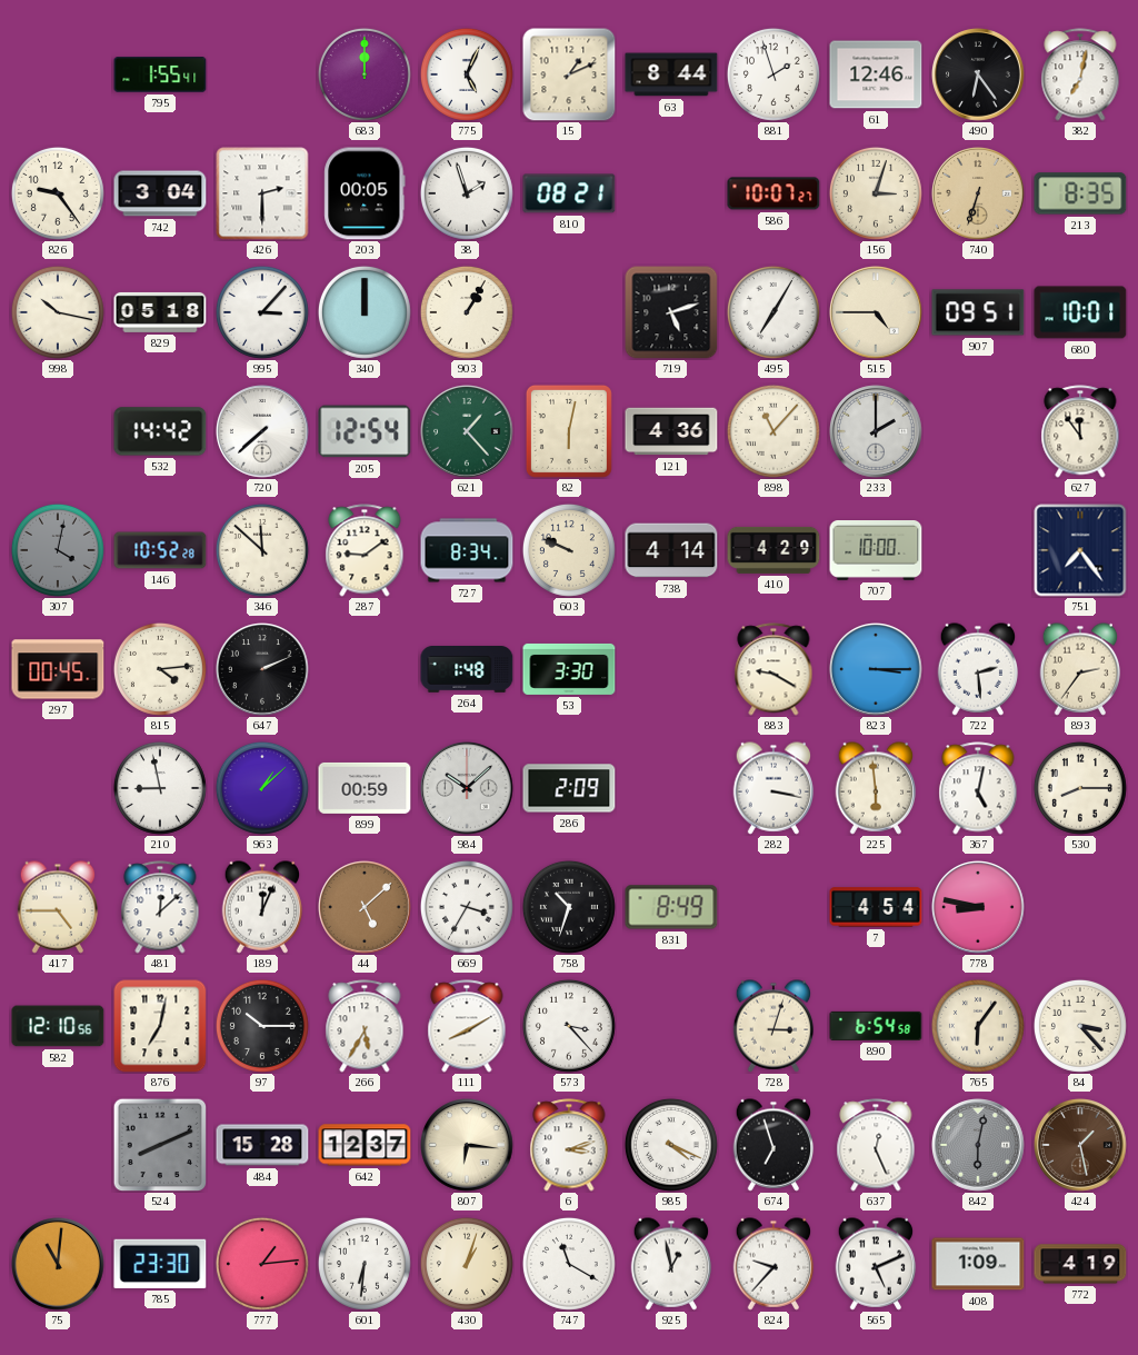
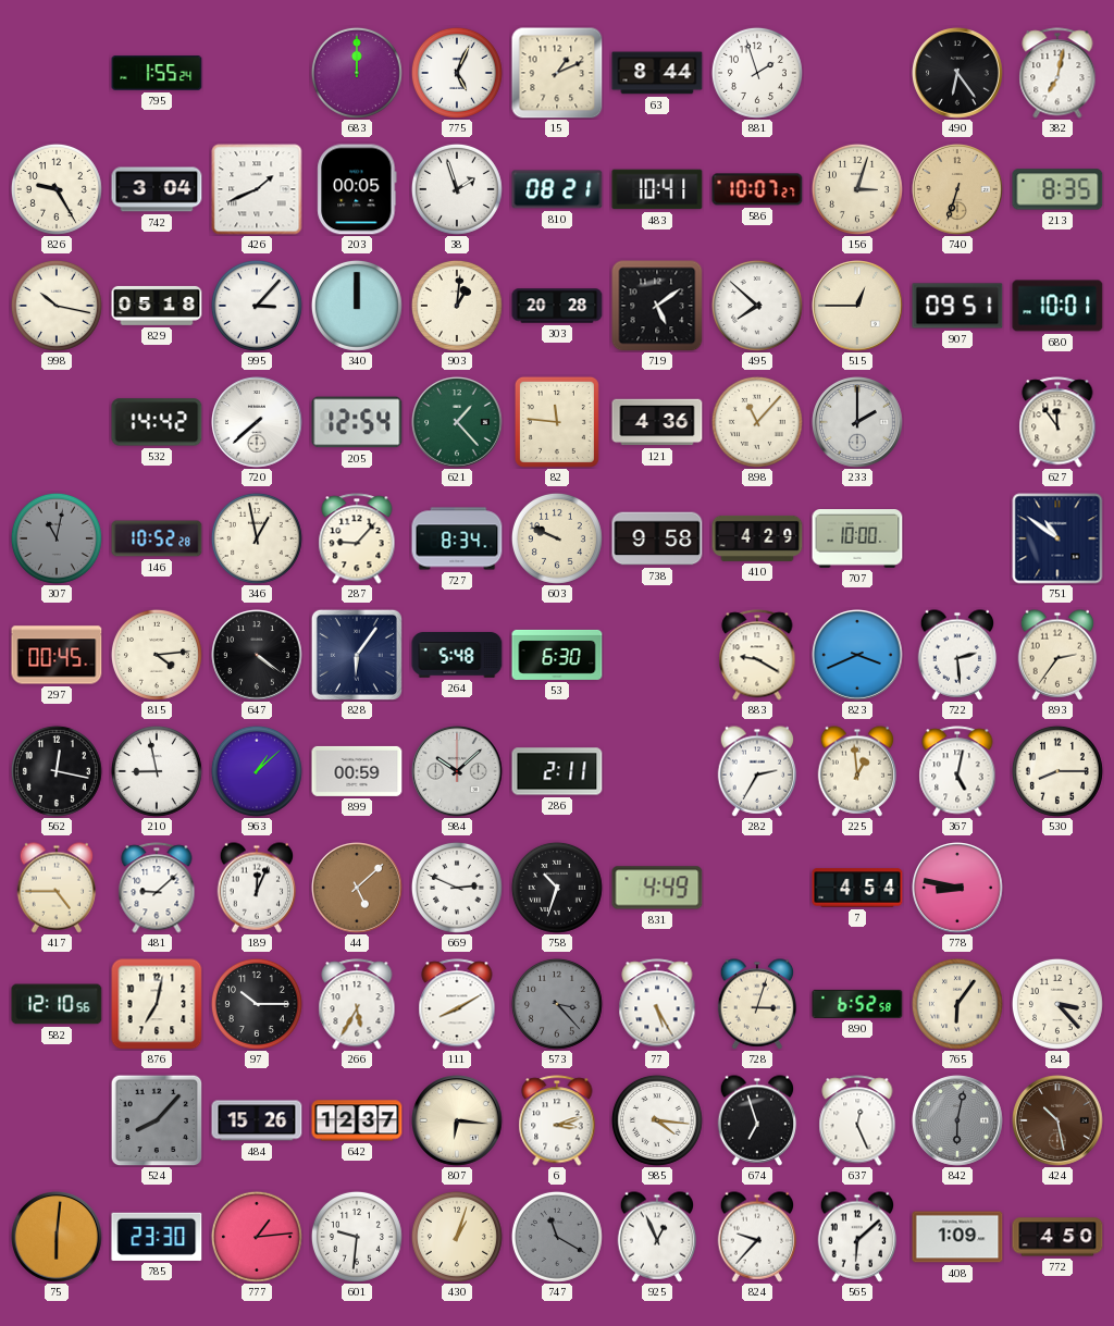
795: 1:55:41 -> 1:55:24
61: 12:46 -> none
826: 9:24 -> 9:25
426: 2:30 -> 1:41
483: none -> 10:41
903: 1:05 -> 1:01
303: none -> 20:28
719: 5:12 -> 5:09
495: 7:05 -> 7:52
515: 4:45 -> 12:45
82: 6:02 -> 11:46
307: 4:02 -> 11:02
346: 11:52 -> 12:58
287: 9:09 -> 9:07
738: 4:14 -> 9:58
751: 7:24 -> 10:51
647: 2:11 -> 4:21
828: none -> 6:06
264: 1:48 -> 5:48
53: 3:30 -> 6:30
823: 3:15 -> 3:41
562: none -> 12:17
286: 2:09 -> 2:11
282: 3:17 -> 2:35
225: 5:59 -> 12:59
481: 12:08 -> 9:08
669: 3:35 -> 2:49
831: 8:49 -> 4:49
573 dial: white -> grey
77: none -> 5:25
890: 6:54 -> 6:52
524: 8:11 -> 8:07
484: 15:28 -> 15:26
985: 4:19 -> 4:16
424: 1:28 -> 10:28
75: 11:01 -> 6:01
601: 6:31 -> 9:31
747 dial: white -> grey
925: 12:58 -> 12:56
565: 5:11 -> 6:08
772: 4:19 -> 4:50
